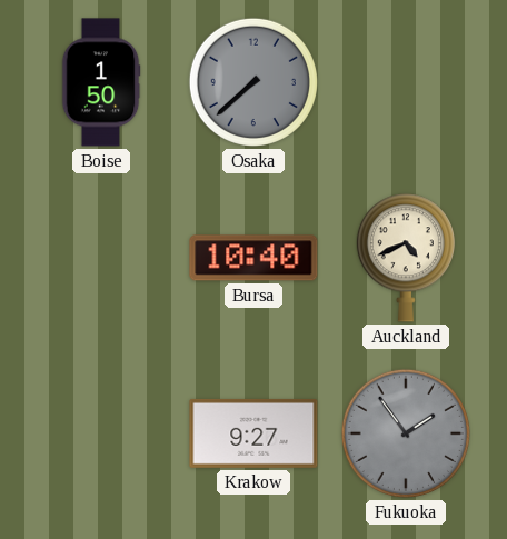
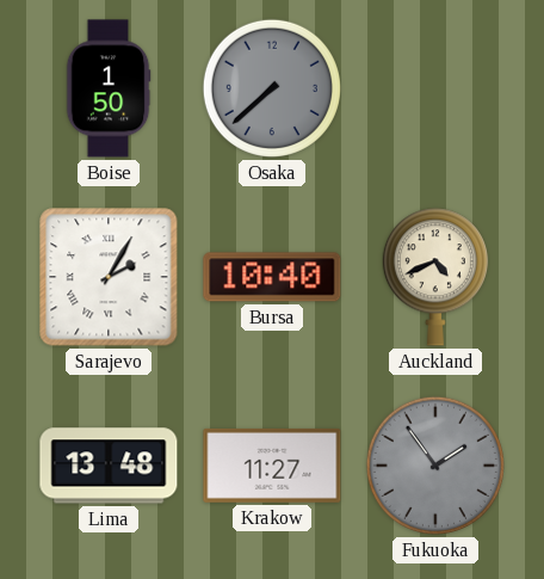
Sarajevo: none -> 2:05
Lima: none -> 13:48
Krakow: 9:27 -> 11:27
